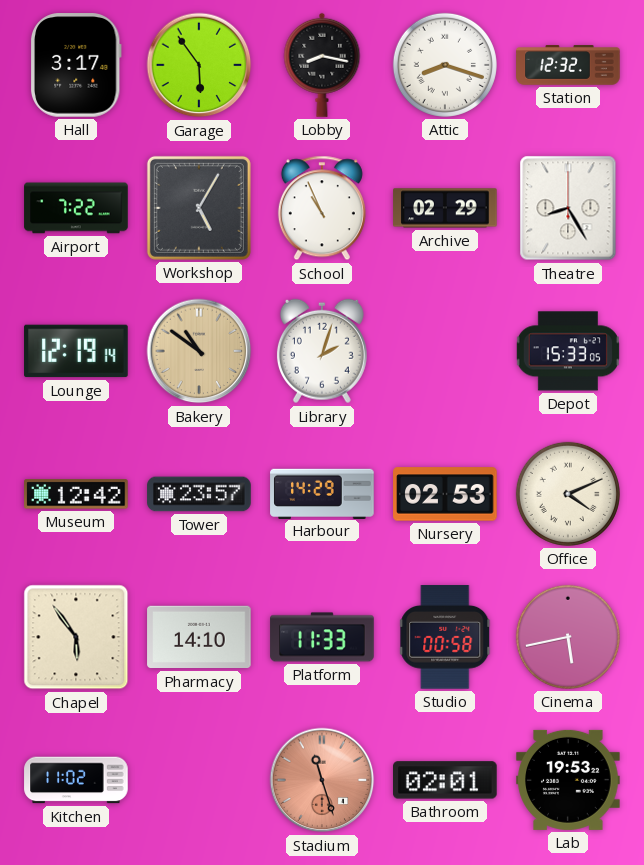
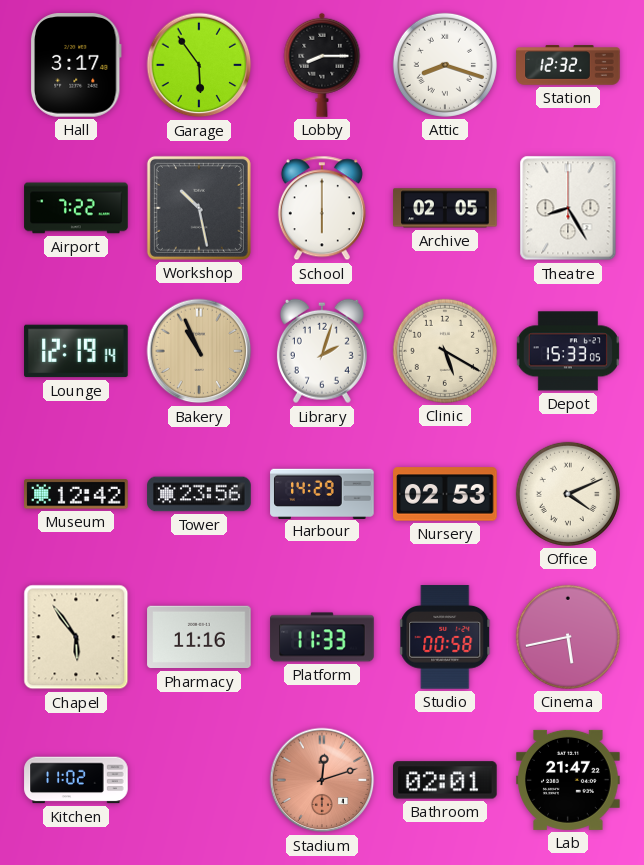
Lobby: 8:17 -> 8:15
Workshop: 5:05 -> 10:28
School: 10:56 -> 6:00
Archive: 02:29 -> 02:05
Bakery: 10:51 -> 10:56
Clinic: none -> 5:20
Tower: 23:57 -> 23:56
Pharmacy: 14:10 -> 11:16
Stadium: 11:27 -> 12:12
Lab: 19:53 -> 21:47
